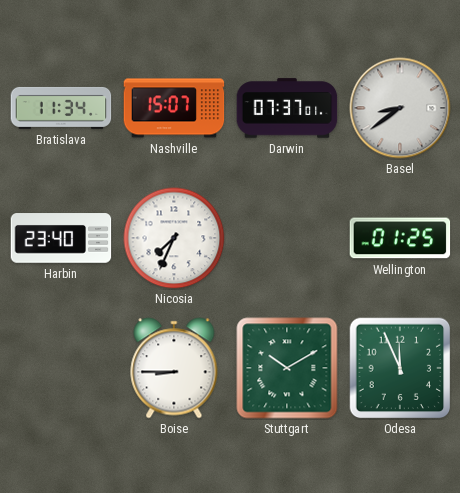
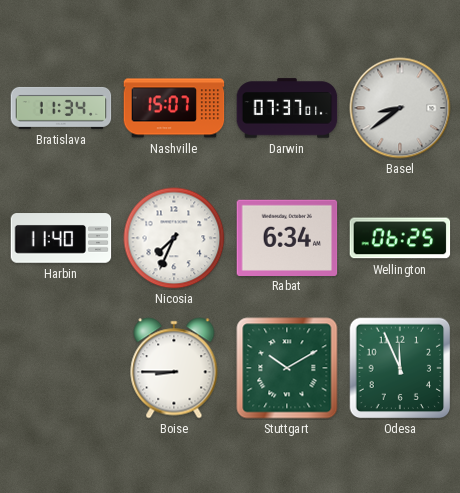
Harbin: 23:40 -> 11:40
Rabat: none -> 6:34
Wellington: 01:25 -> 06:25
